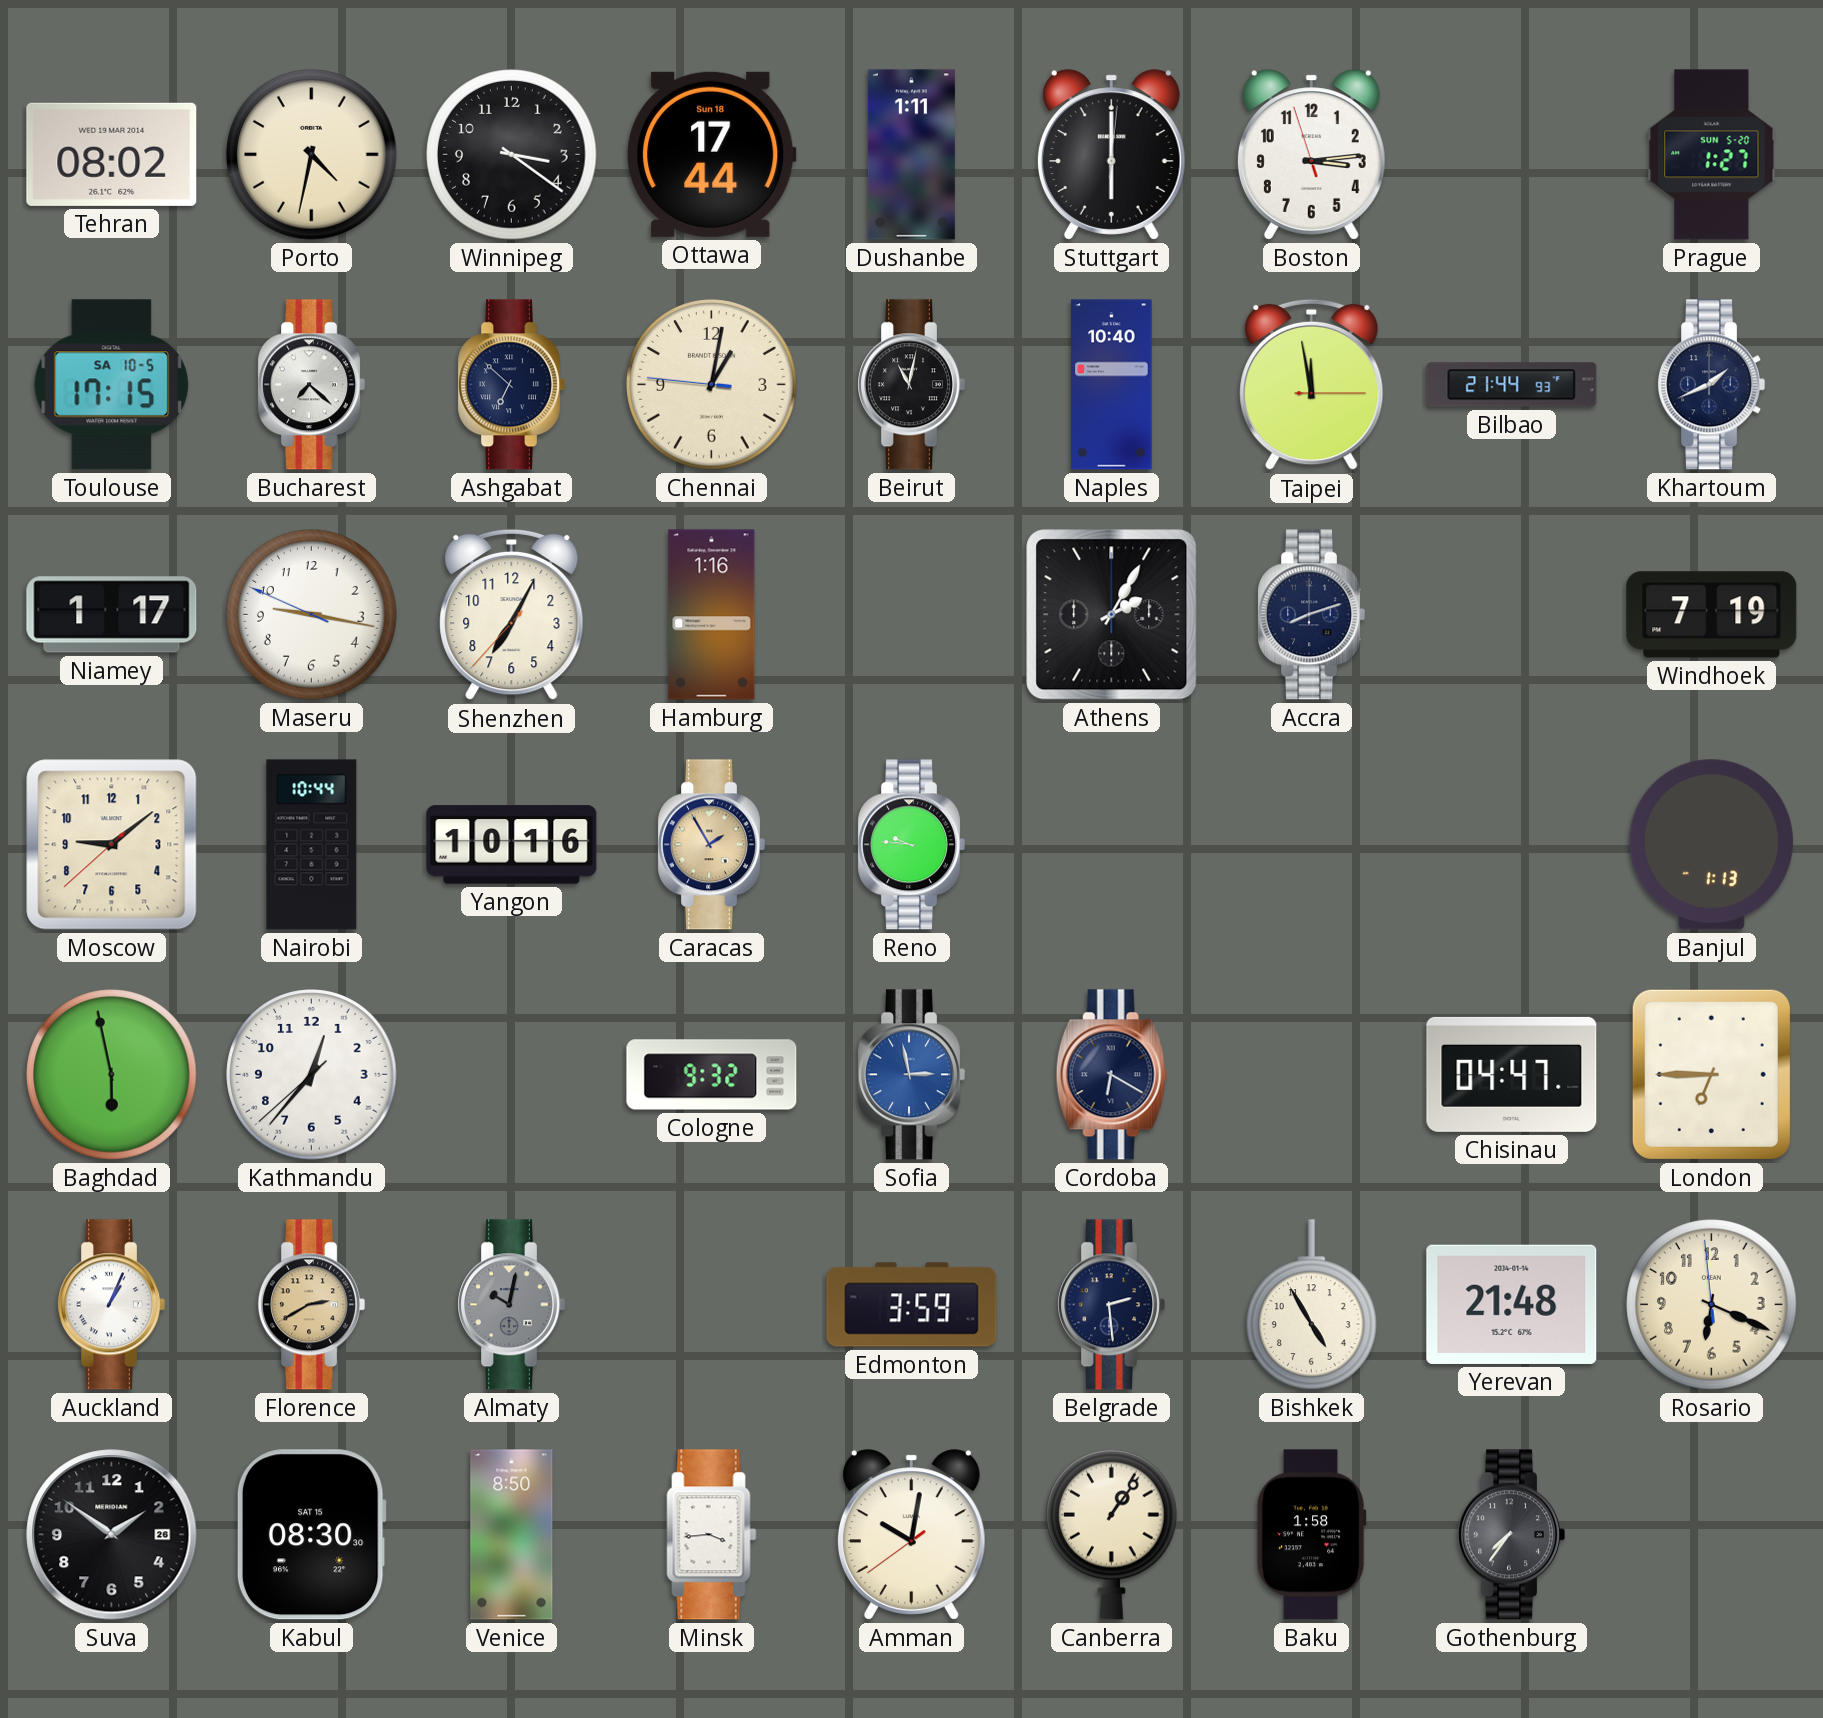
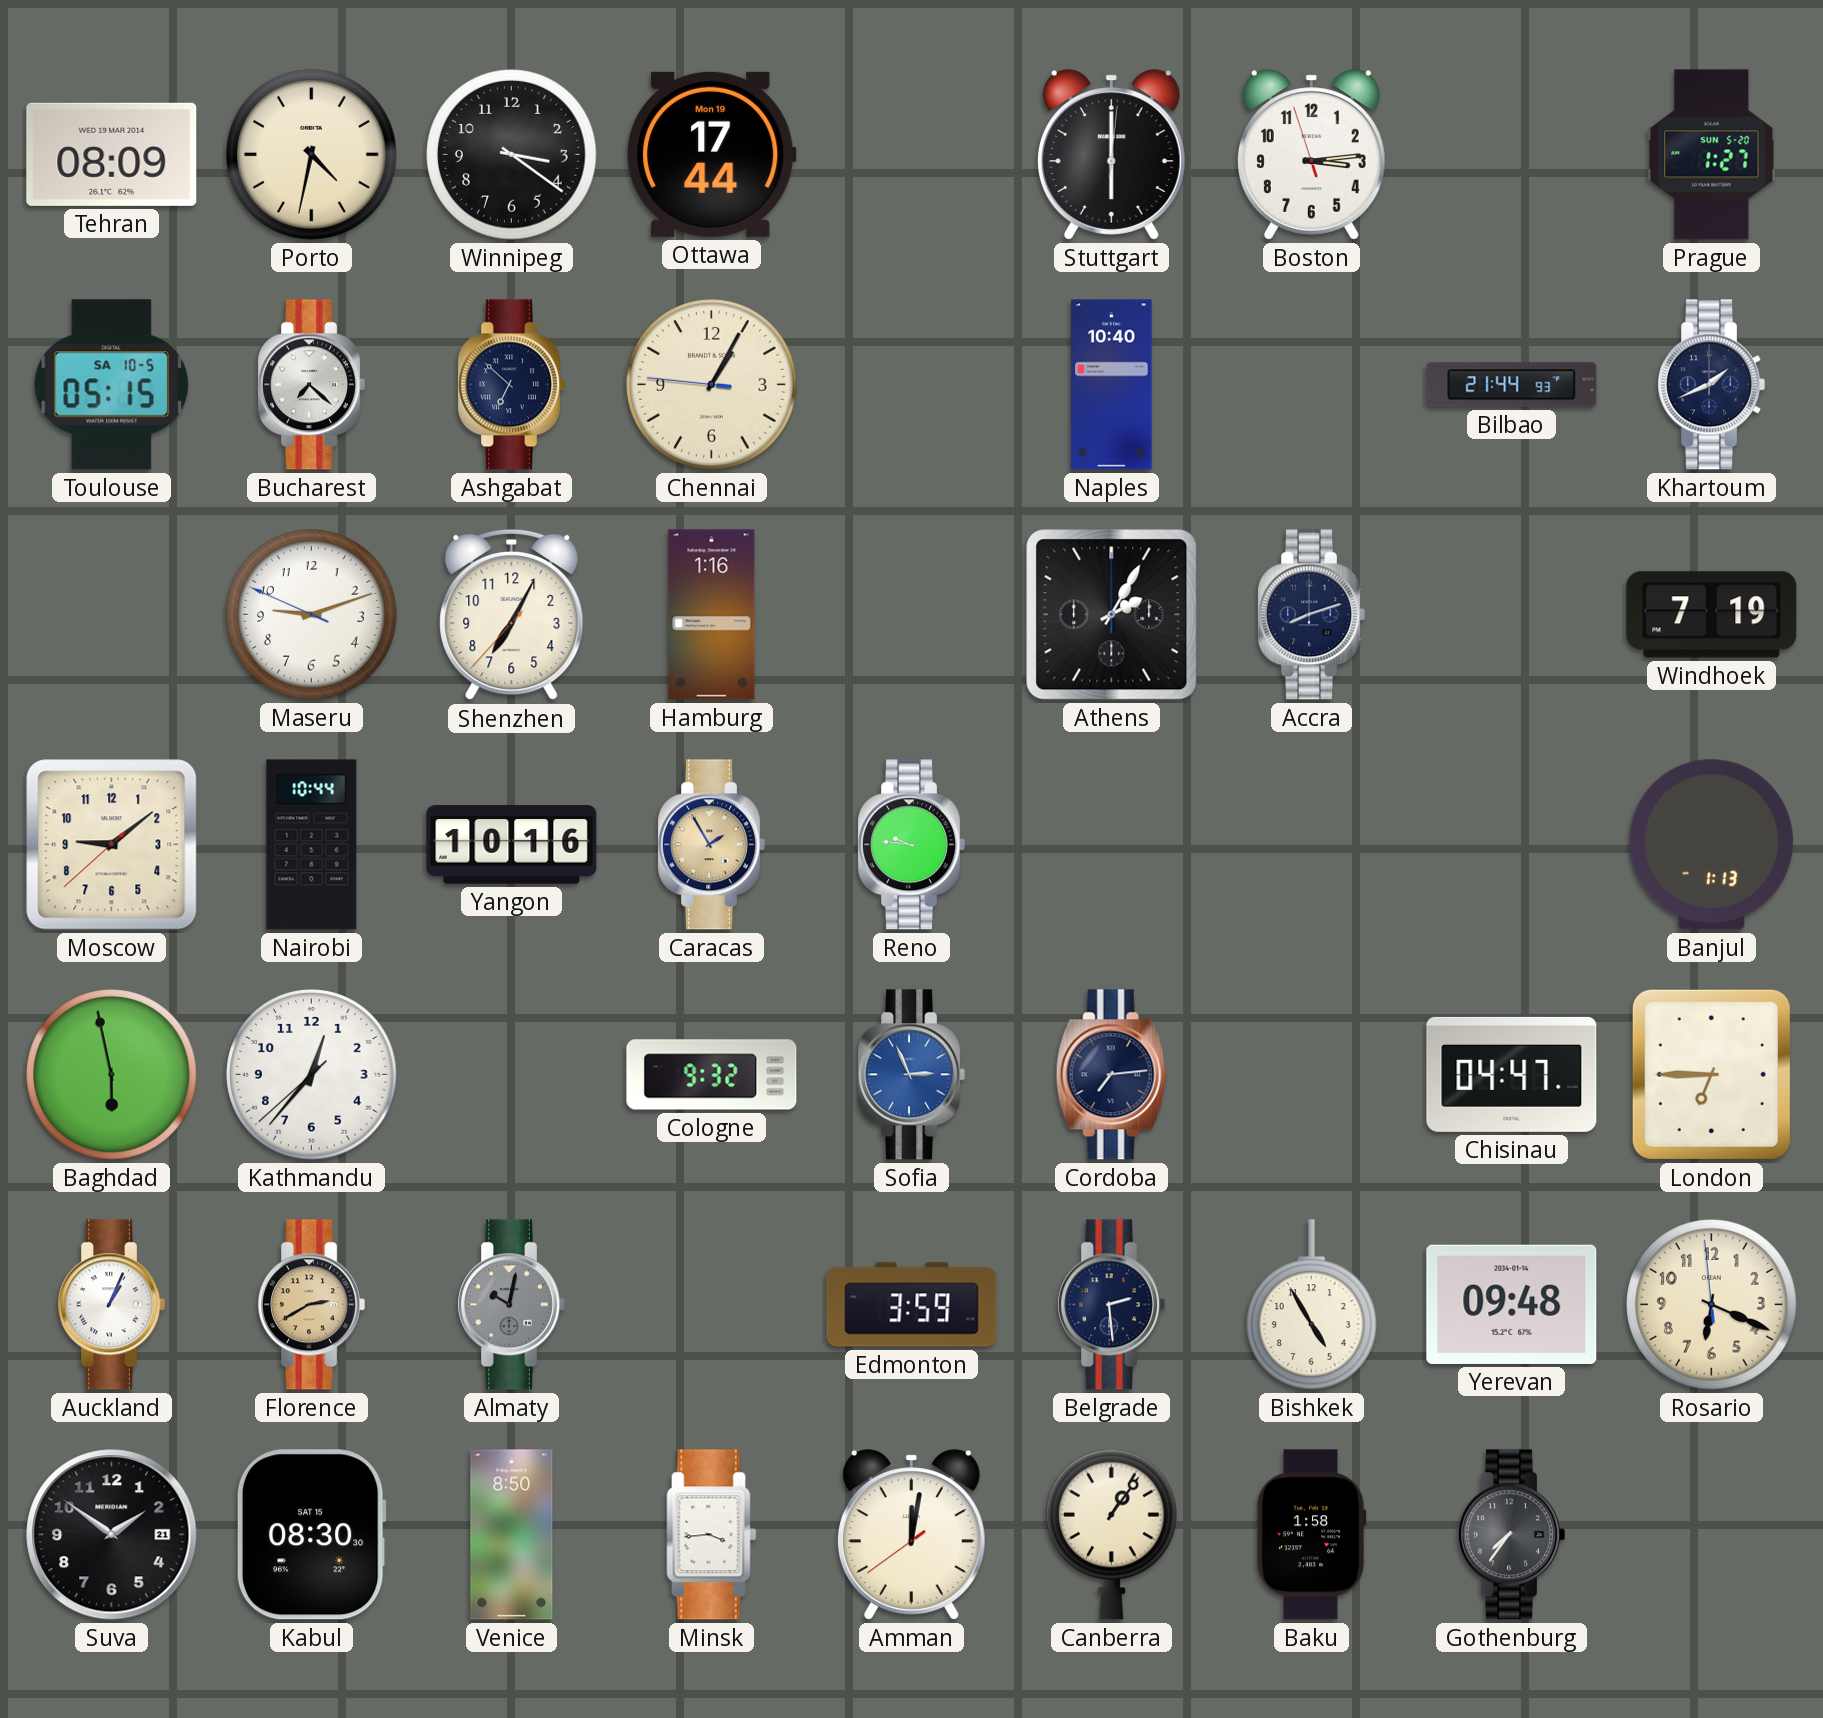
Tehran: 08:02 -> 08:09
Ottawa date: Sun 18 -> Mon 19
Dushanbe: 1:11 -> none
Toulouse: 17:15 -> 05:15
Chennai: 1:01 -> 1:04
Beirut: 11:02 -> none
Taipei: 11:58 -> none
Niamey: 1:17 -> none
Maseru: 9:16 -> 9:11
Sofia: 2:58 -> 2:56
Cordoba: 6:20 -> 7:14
Yerevan: 21:48 -> 09:48
Suva date: 26 -> 21
Amman: 10:01 -> 12:01
